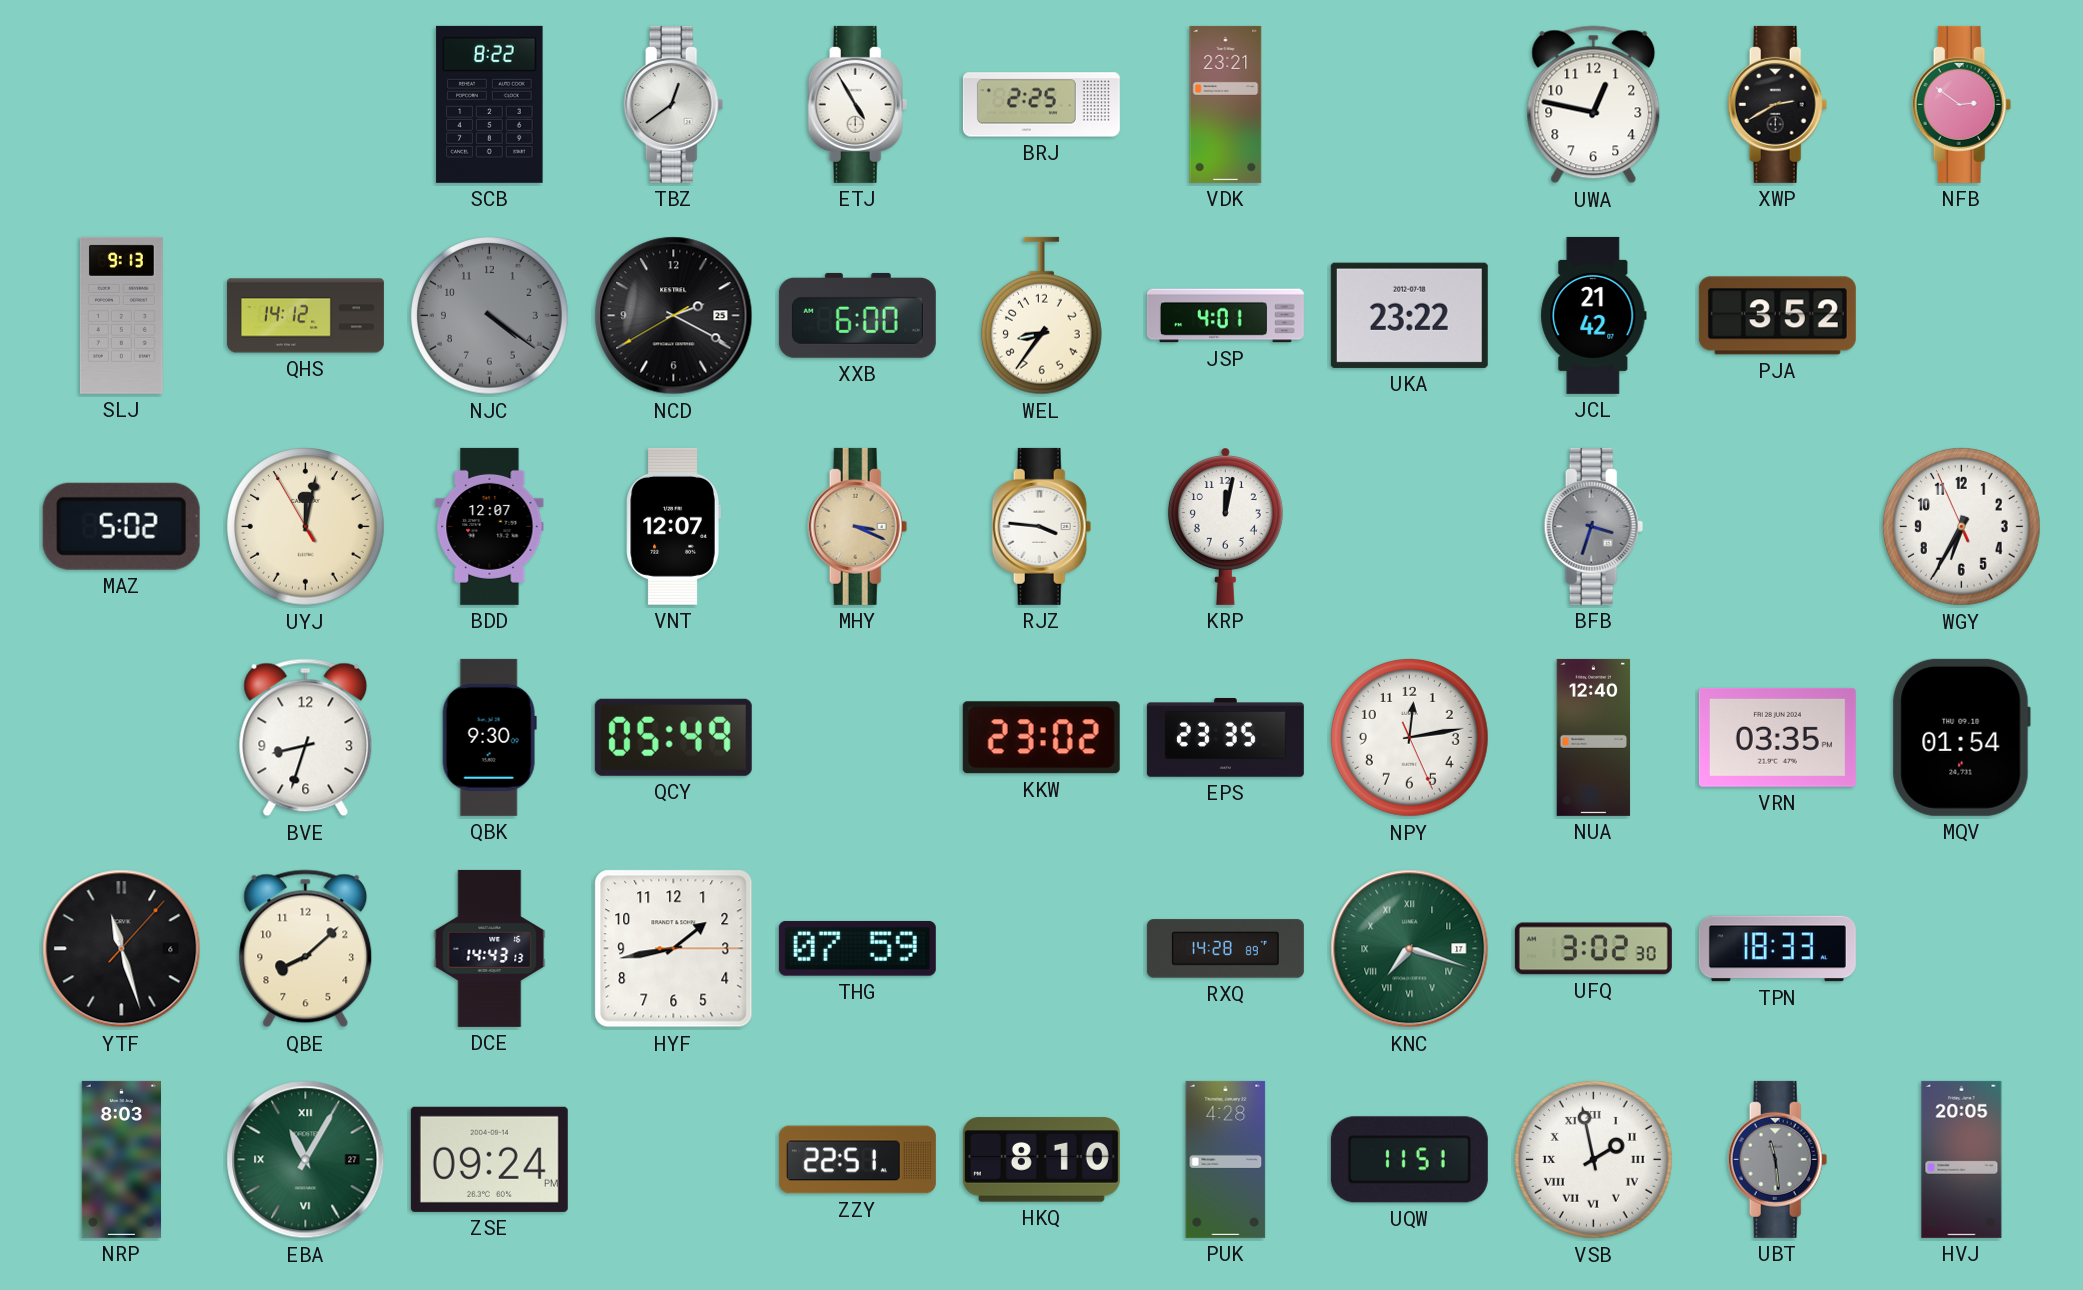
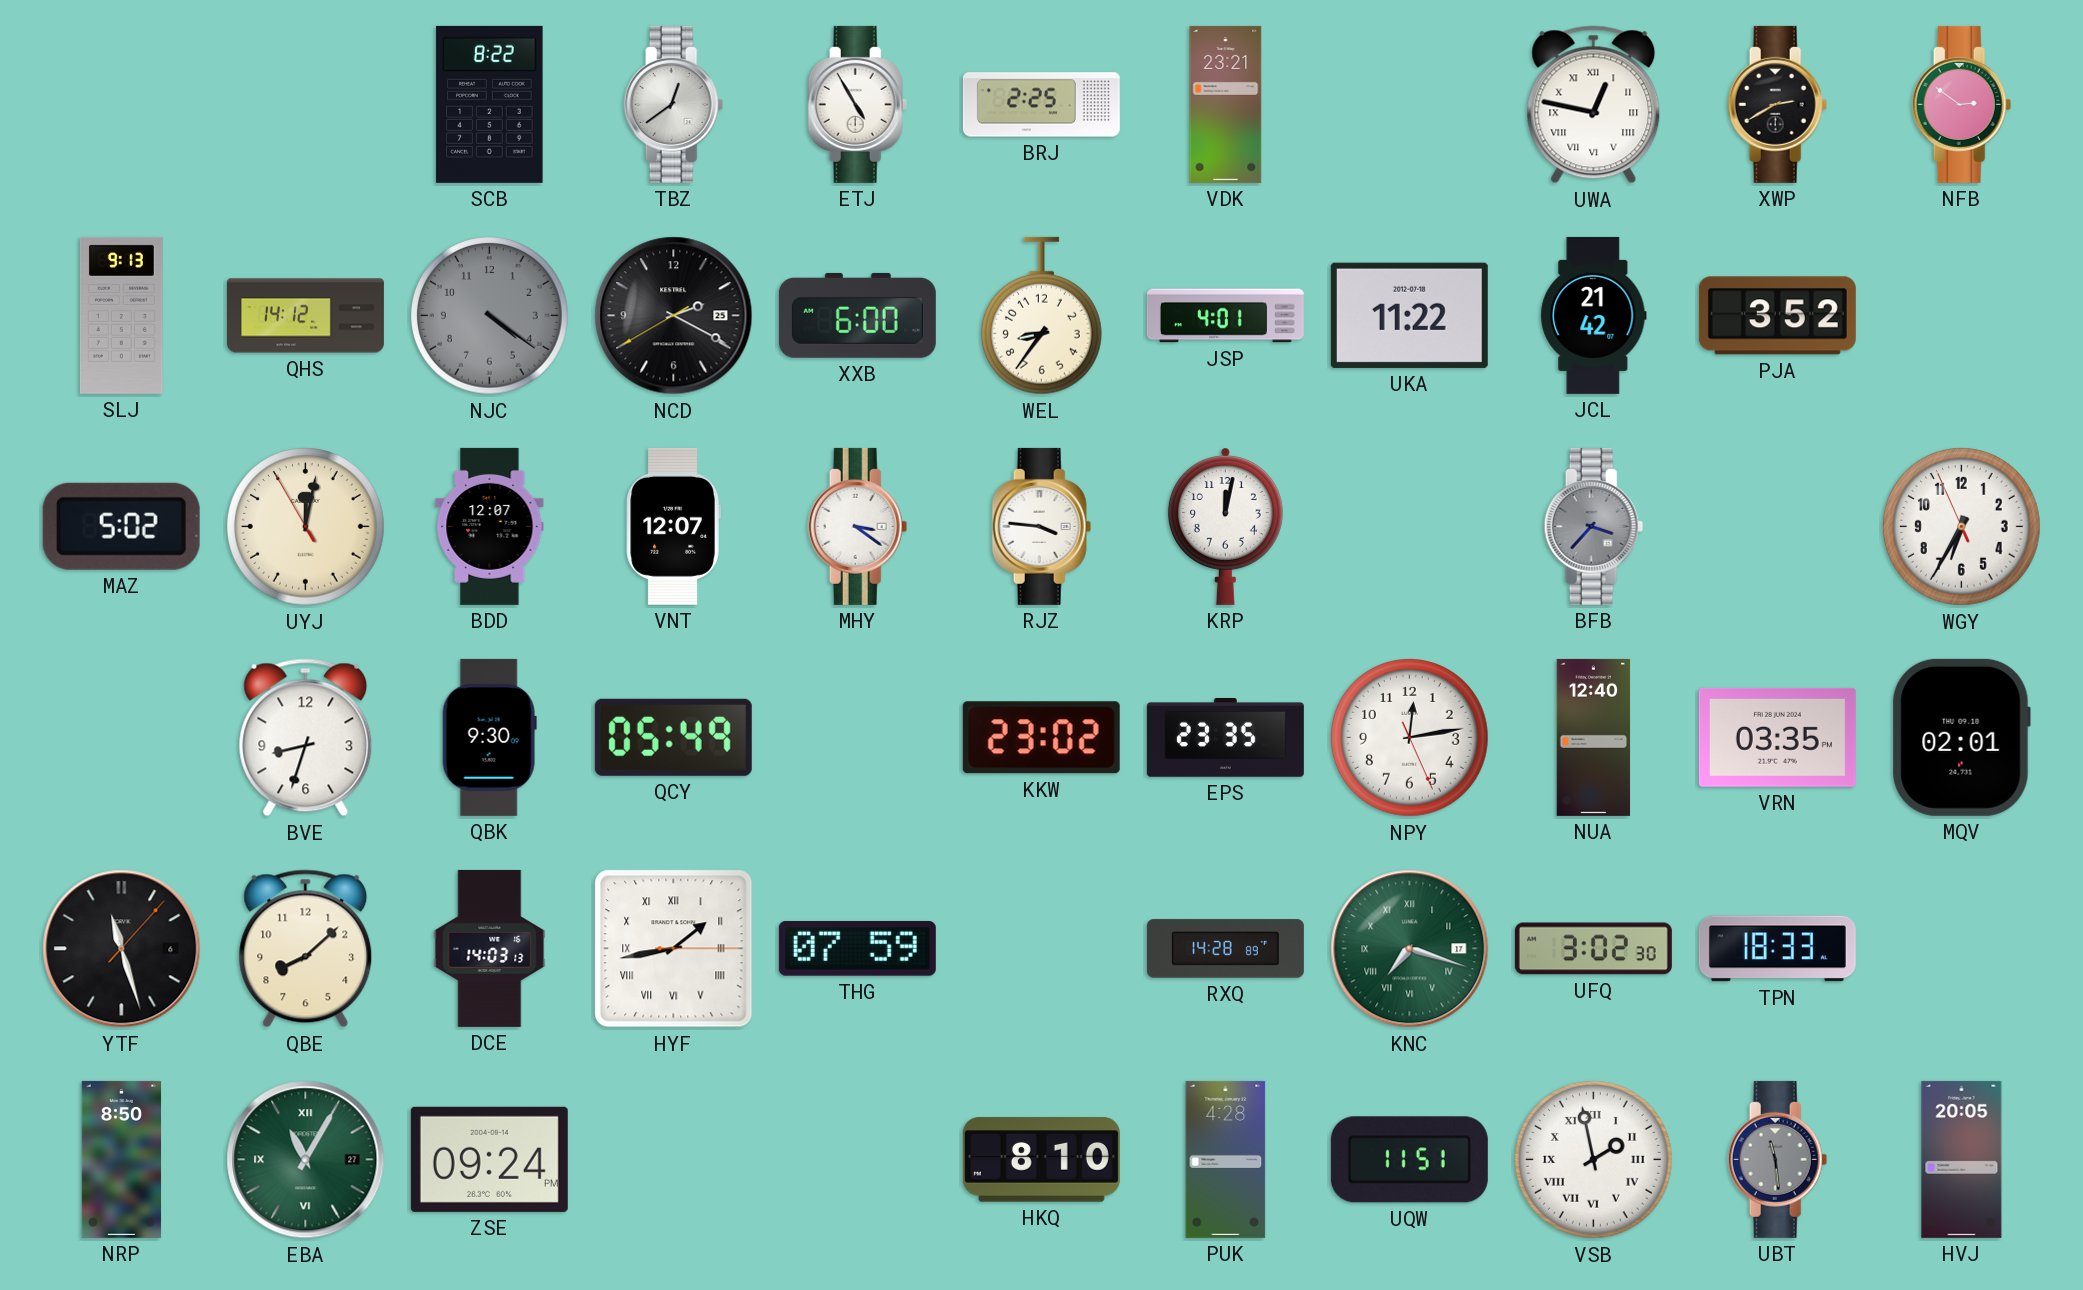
UWA numerals: Arabic -> Roman
UKA: 23:22 -> 11:22
MHY: 3:19 -> 3:21
MHY dial: champagne -> white
BFB: 3:33 -> 3:37
MQV: 01:54 -> 02:01
DCE: 14:43 -> 14:03
HYF numerals: Arabic -> Roman
NRP: 8:03 -> 8:50
ZZY: 22:51 -> none
